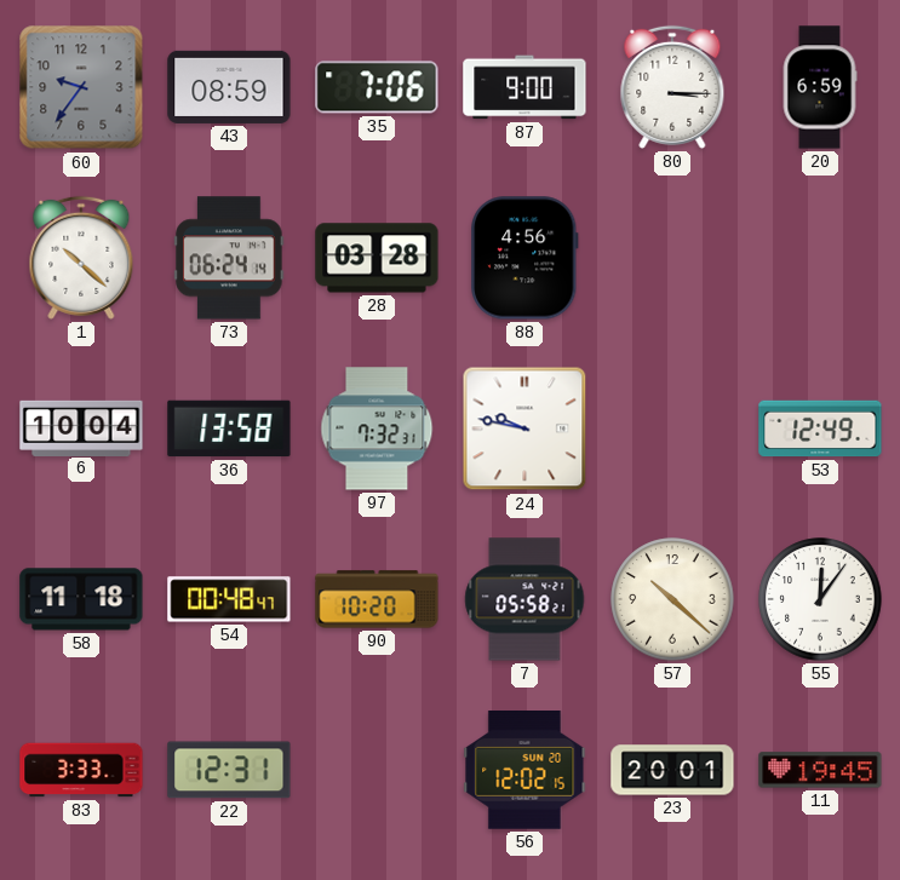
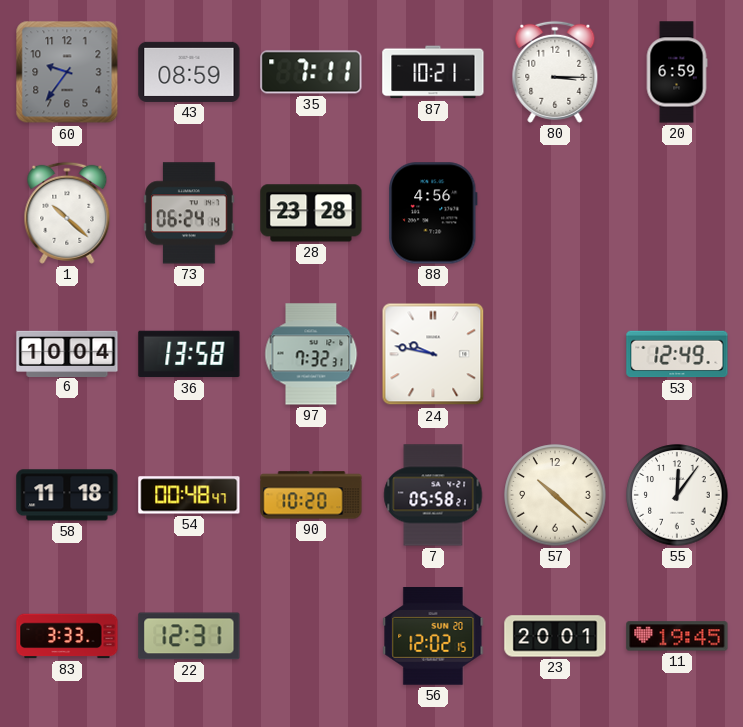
35: 7:06 -> 7:11
87: 9:00 -> 10:21
28: 03:28 -> 23:28
